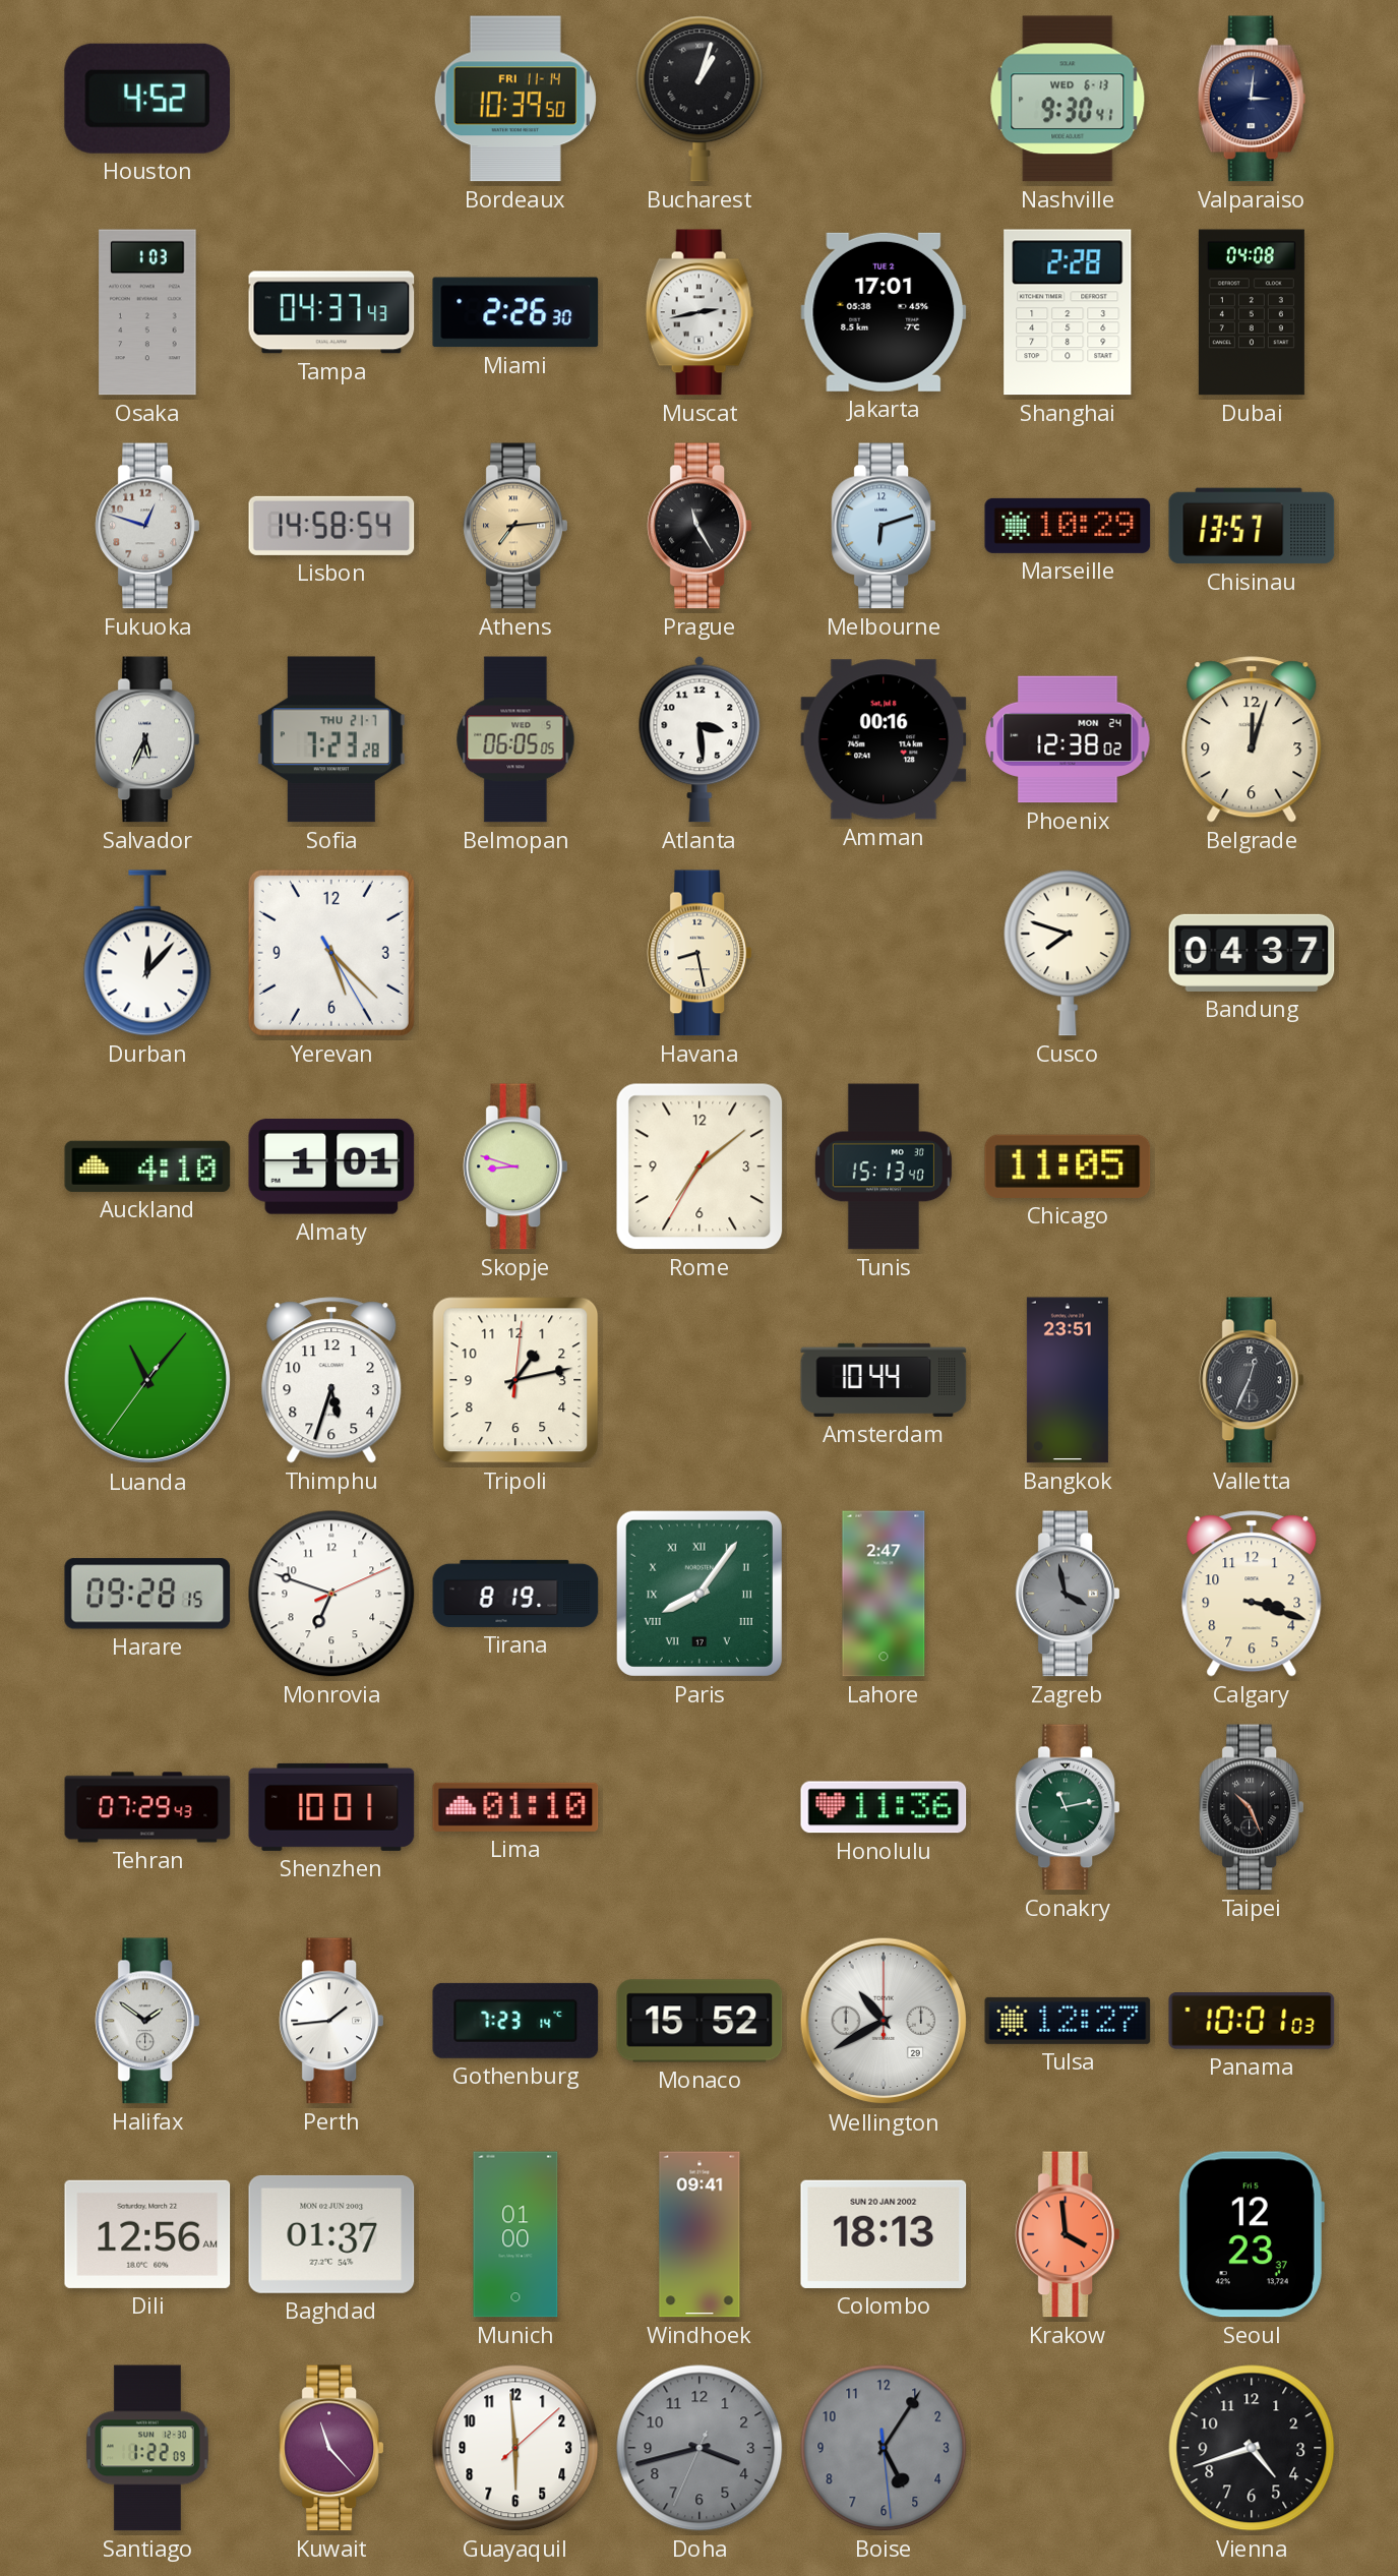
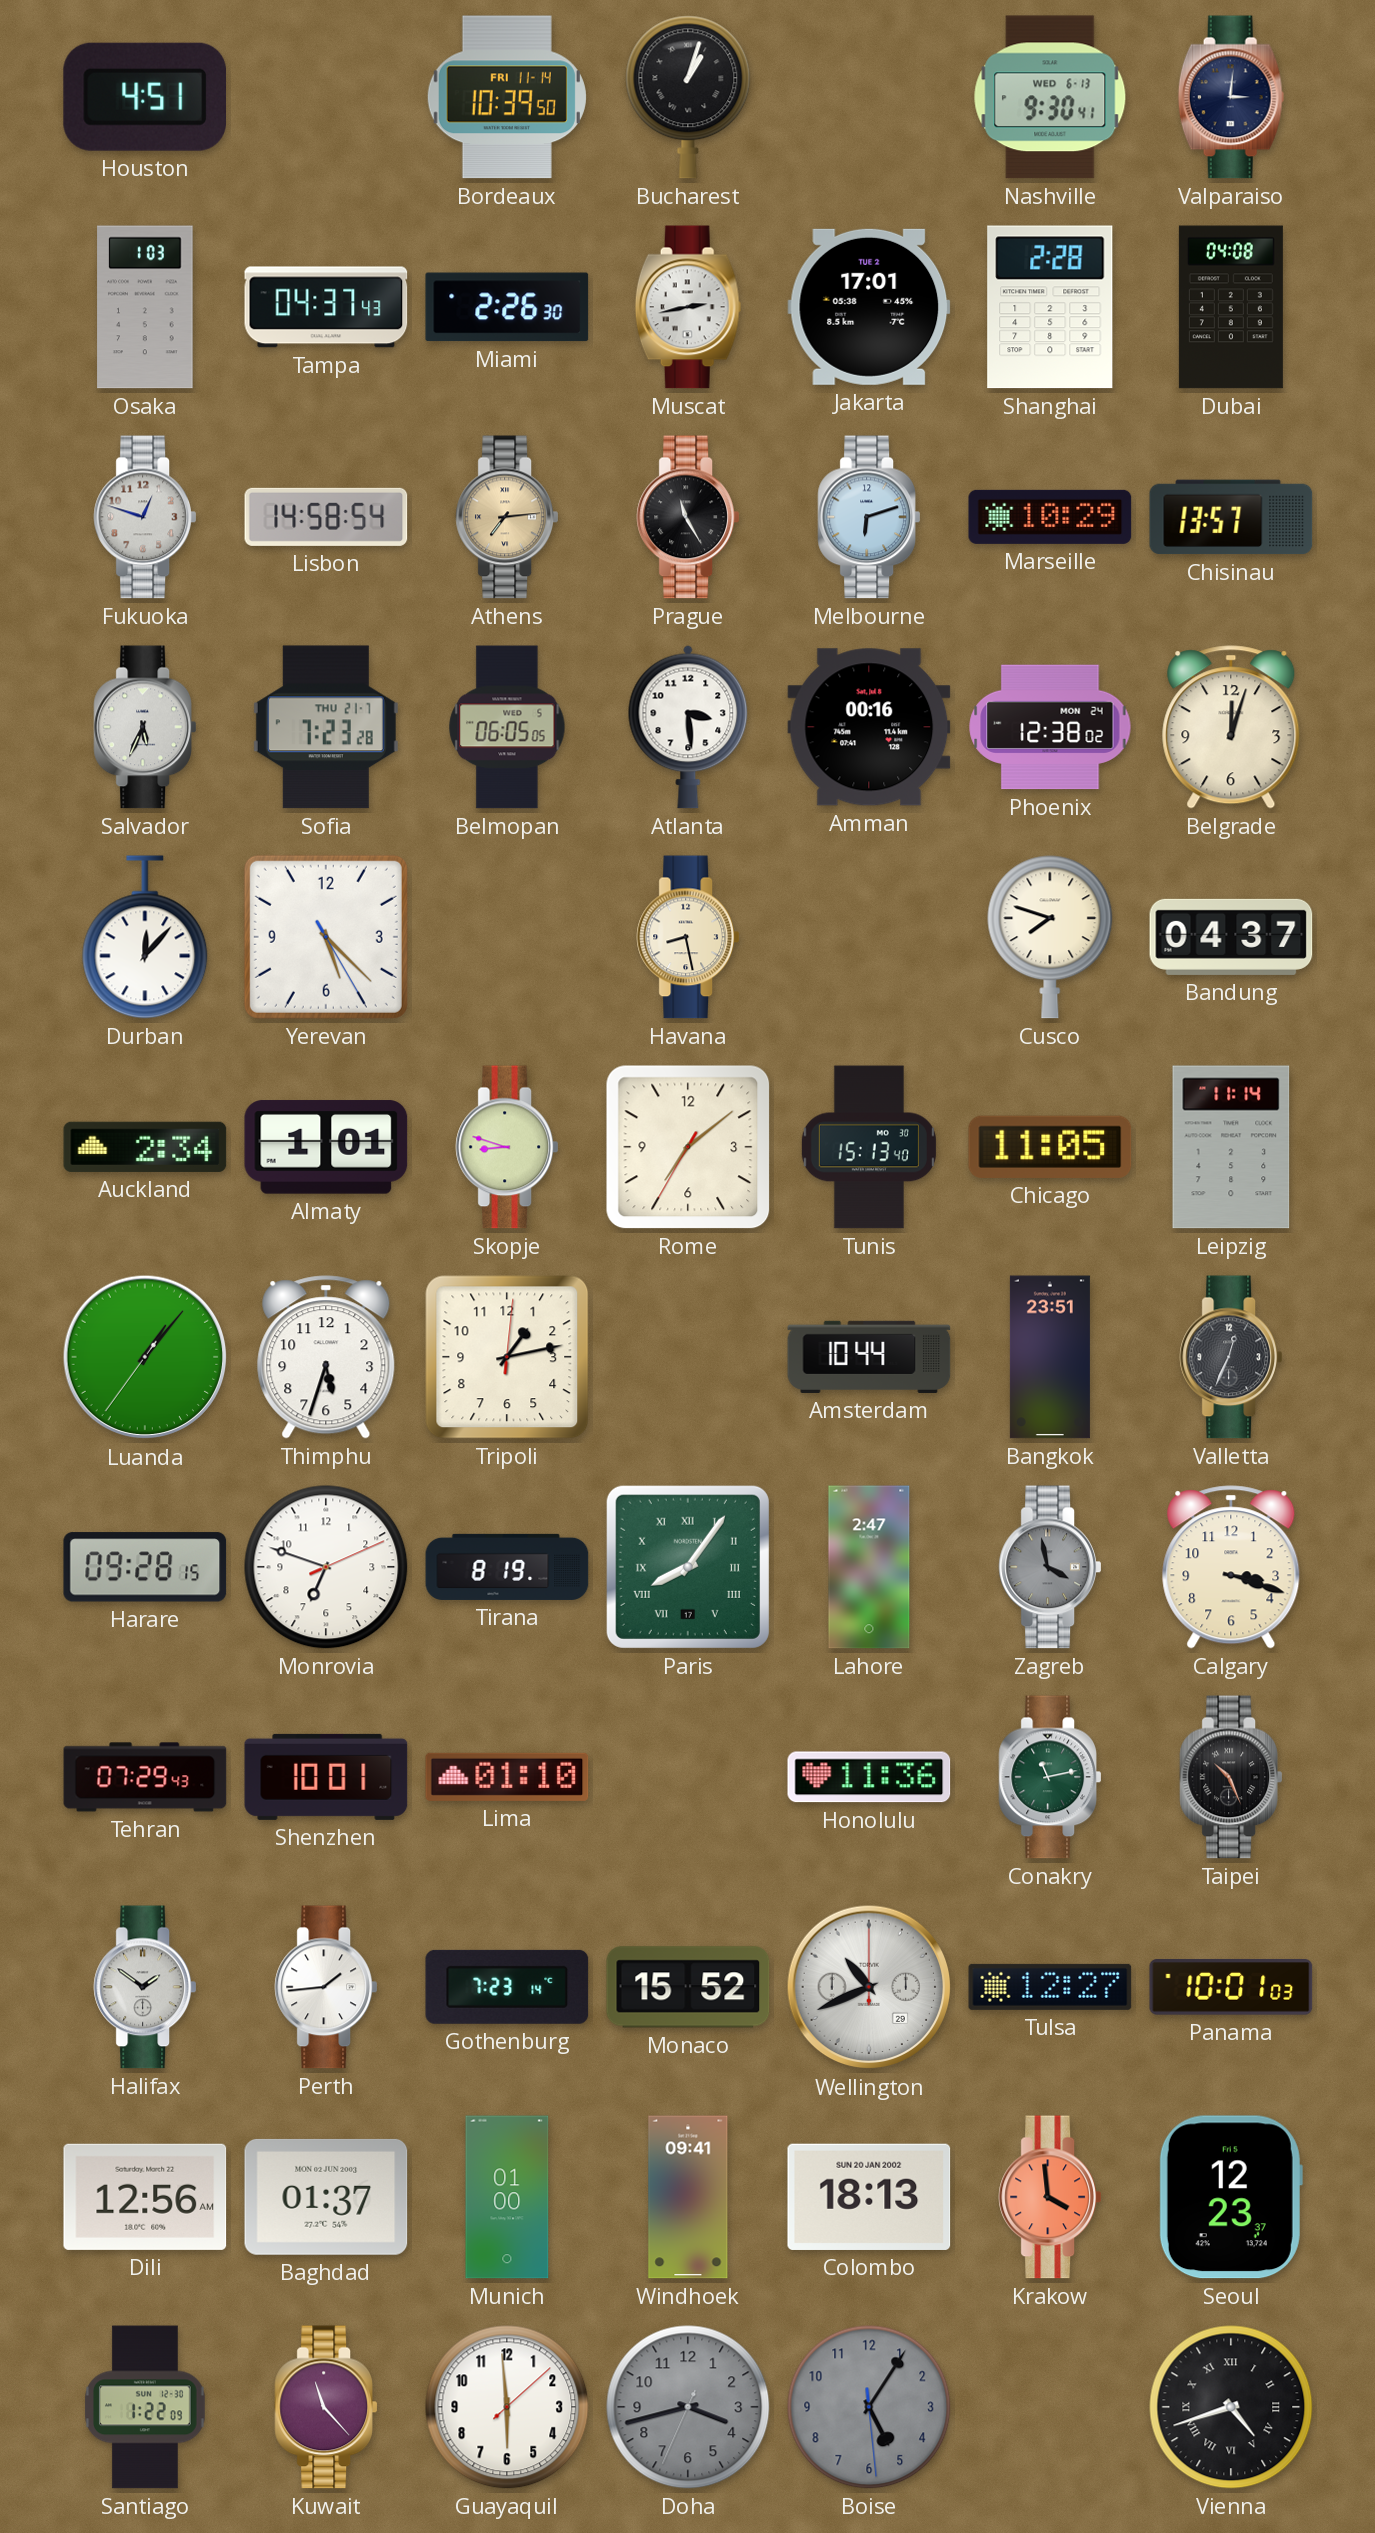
Houston: 4:52 -> 4:51
Auckland: 4:10 -> 2:34
Leipzig: none -> 11:14
Luanda: 11:06 -> 1:06
Wellington: 10:40 -> 10:41
Vienna numerals: Arabic -> Roman
